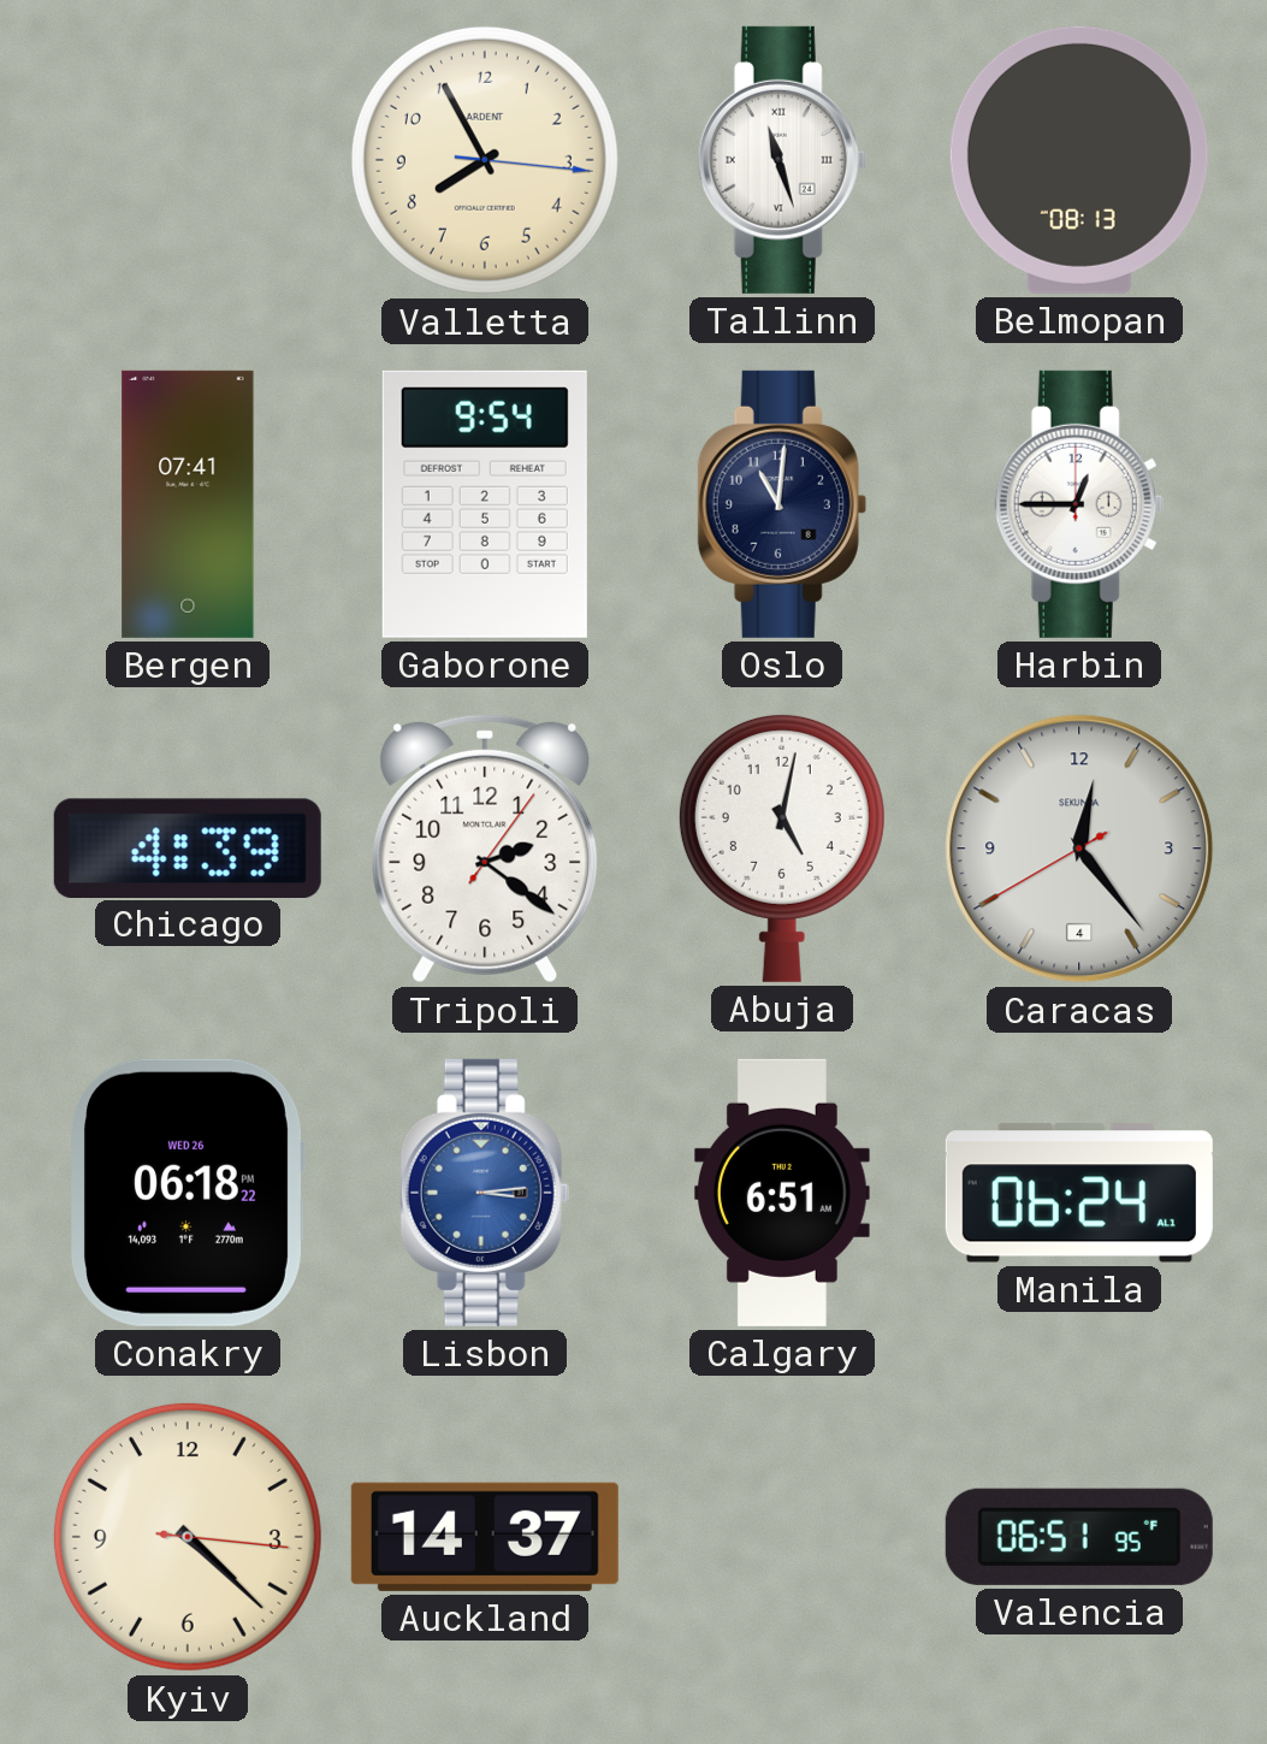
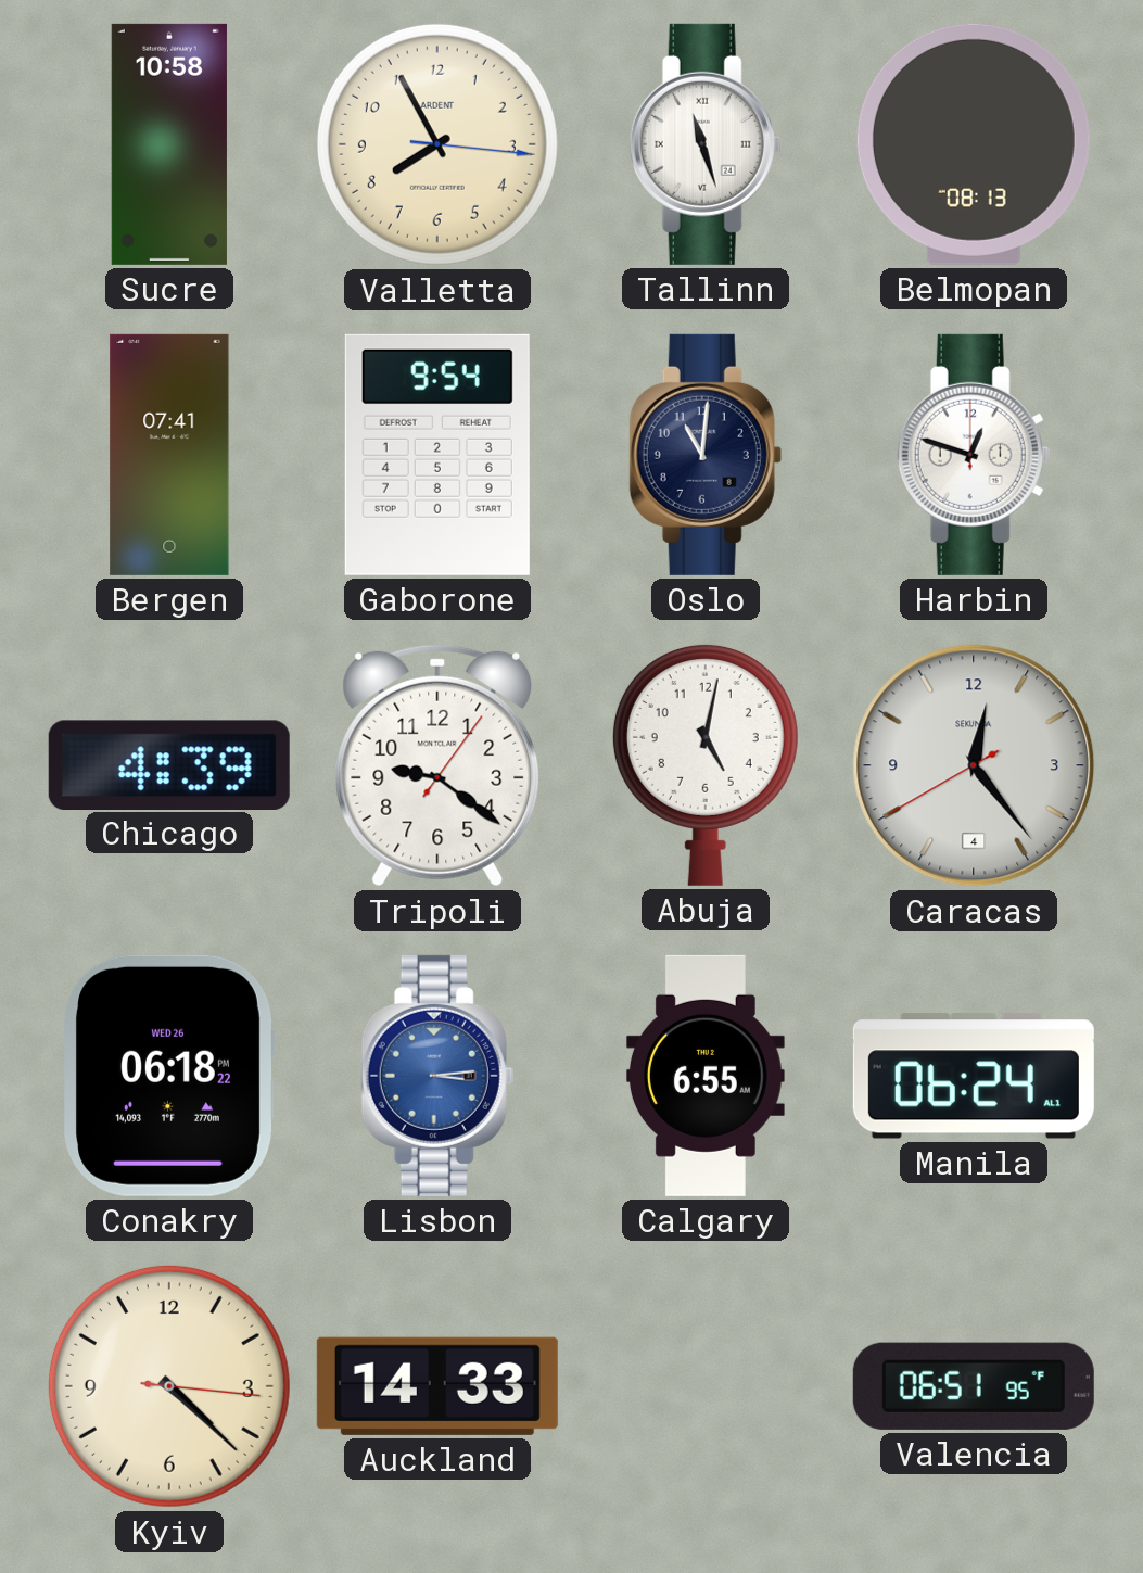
Sucre: none -> 10:58
Harbin: 12:45 -> 12:48
Tripoli: 2:21 -> 9:21
Calgary: 6:51 -> 6:55
Auckland: 14:37 -> 14:33
